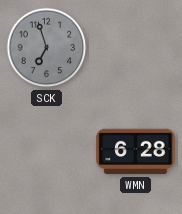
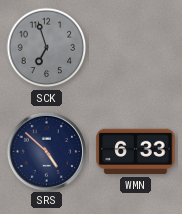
SRS: none -> 4:52
WMN: 6:28 -> 6:33
